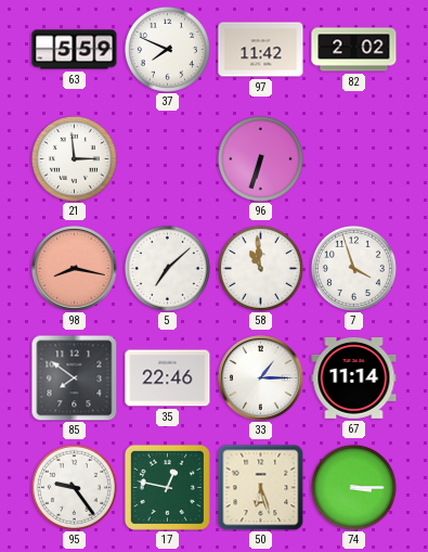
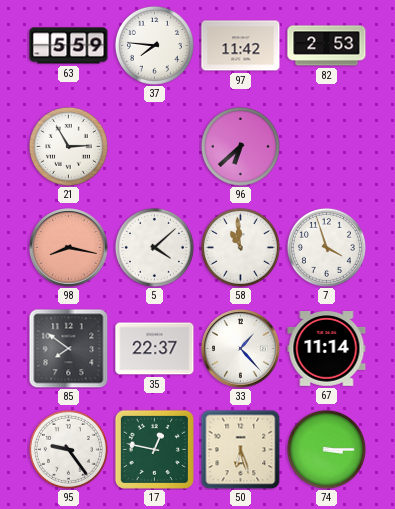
37: 7:49 -> 7:46
82: 2:02 -> 2:53
21: 2:59 -> 2:55
96: 6:33 -> 6:38
5: 7:08 -> 4:08
35: 22:46 -> 22:37
33: 1:15 -> 1:23
